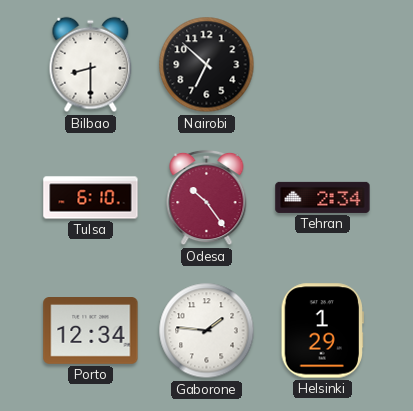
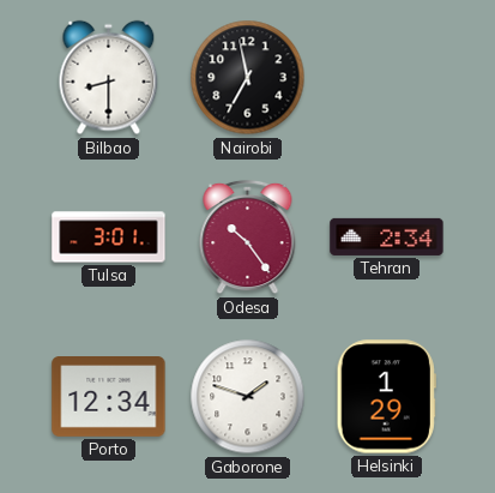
Nairobi: 6:52 -> 6:58
Tulsa: 6:10 -> 3:01
Gaborone: 1:46 -> 1:48
